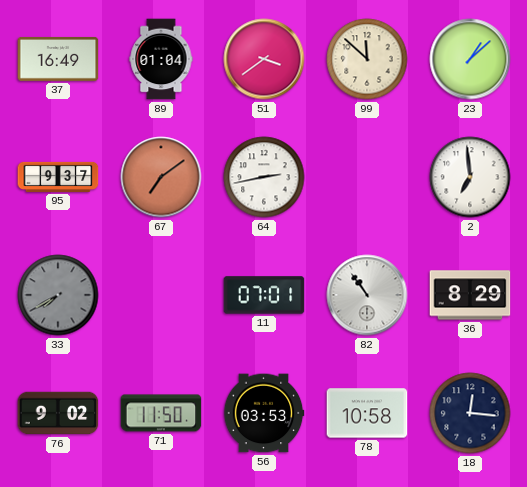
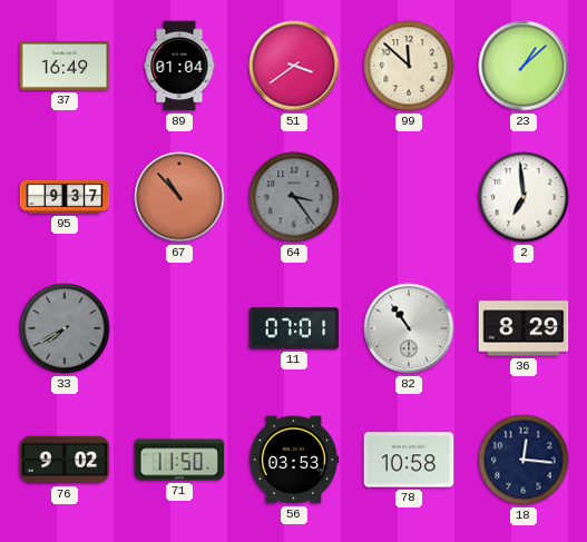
67: 7:09 -> 10:53
64: 2:43 -> 3:24
64 dial: white -> grey
